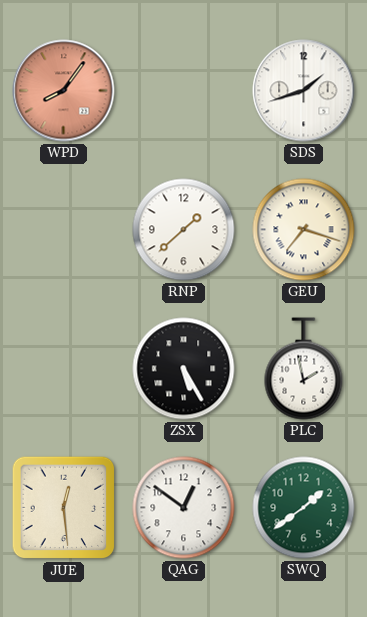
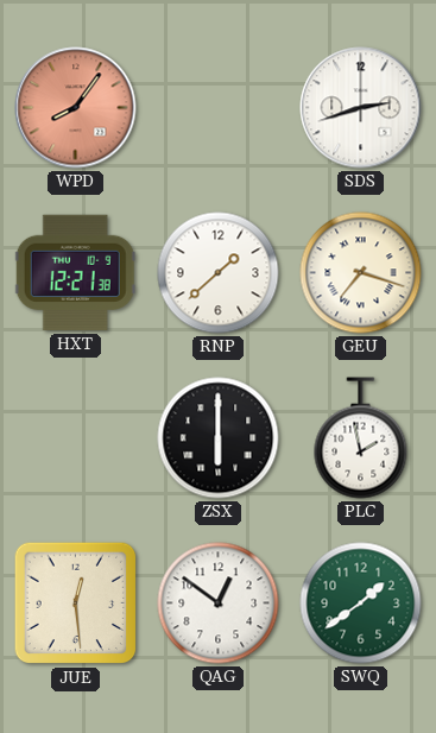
SDS: 1:42 -> 2:42
HXT: none -> 12:21
ZSX: 5:25 -> 6:00
